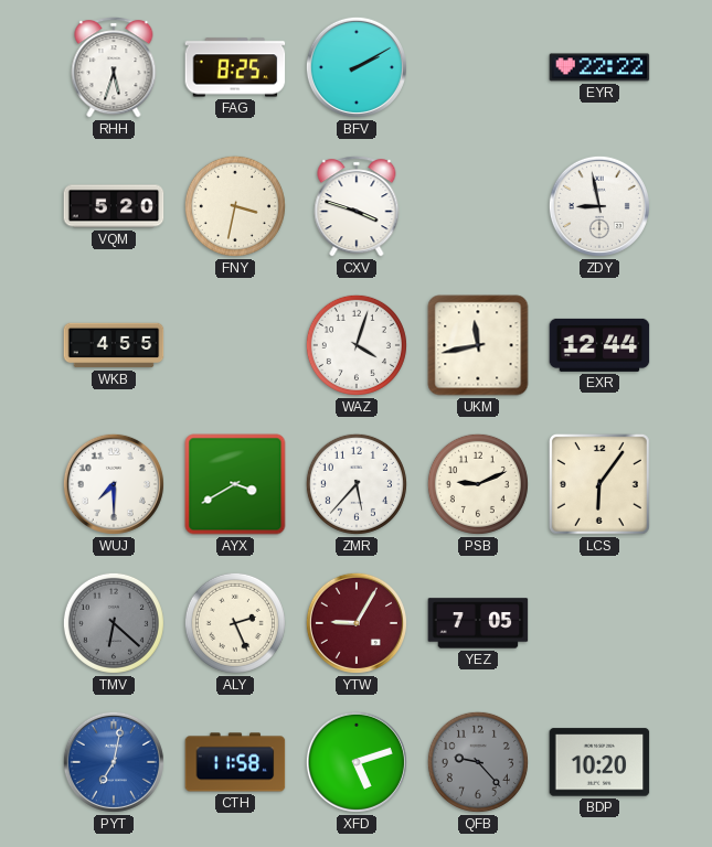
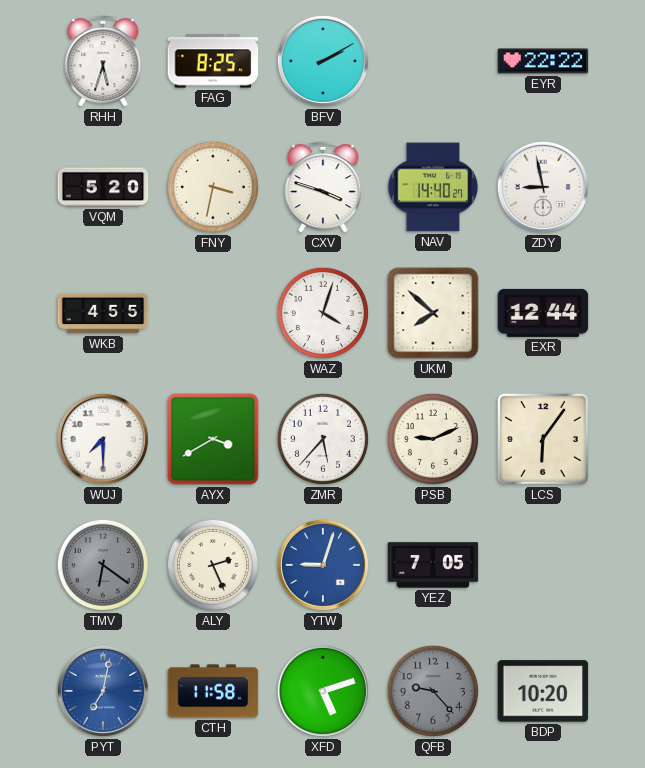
NAV: none -> 14:40
UKM: 11:43 -> 7:52
TMV: 6:22 -> 6:21
YTW: 9:05 -> 9:03
YTW dial: burgundy -> blue
